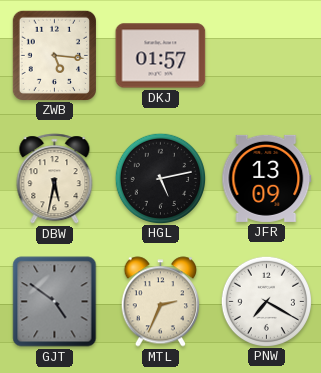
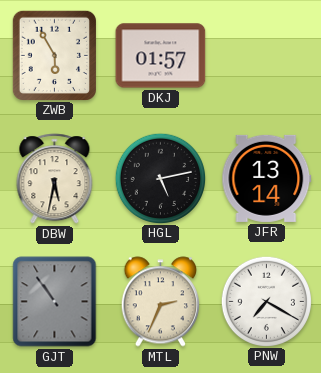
ZWB: 5:16 -> 5:55
JFR: 13:09 -> 13:14
GJT: 4:51 -> 10:54
